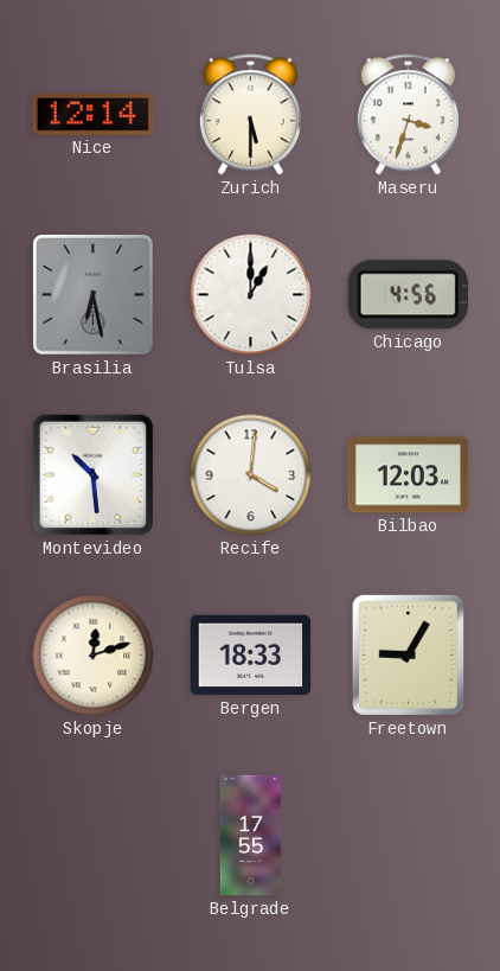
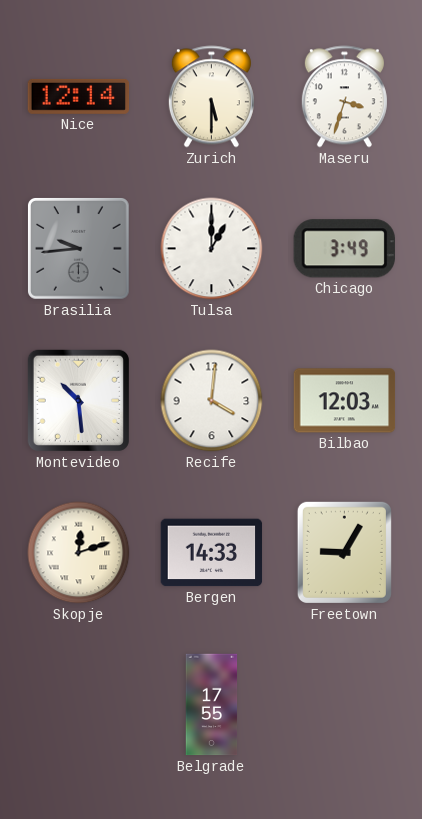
Brasilia: 6:28 -> 9:44
Chicago: 4:56 -> 3:49
Bergen: 18:33 -> 14:33
